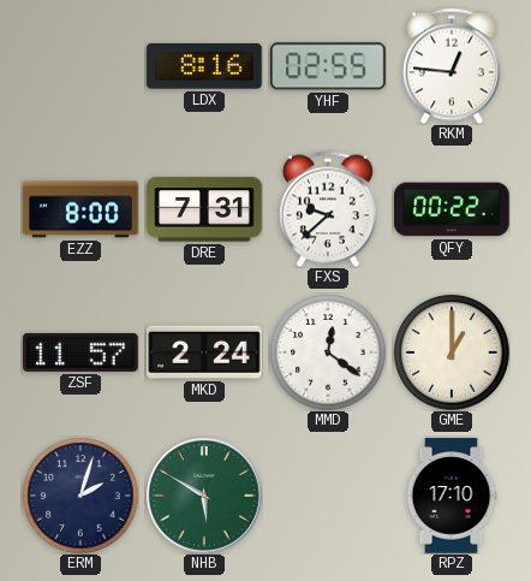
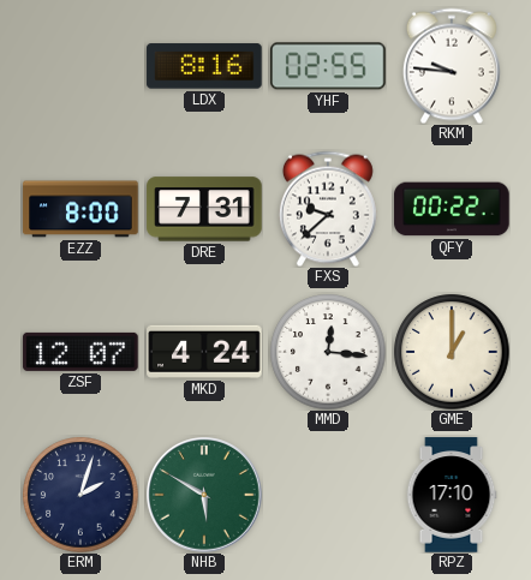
RKM: 12:46 -> 9:46
ZSF: 11:57 -> 12:07
MKD: 2:24 -> 4:24
MMD: 12:21 -> 12:16
